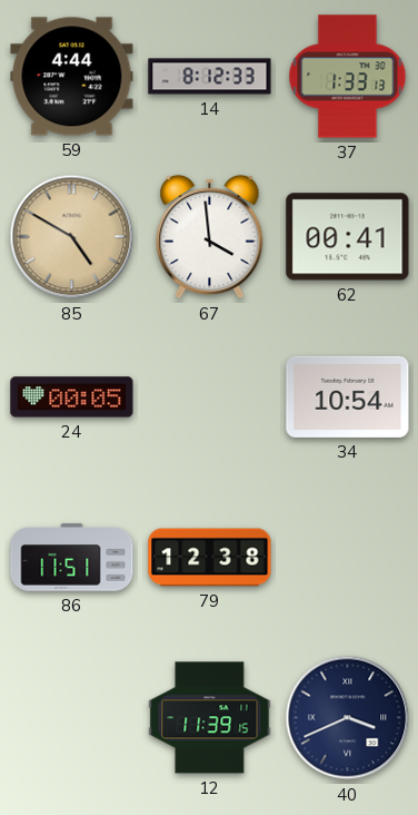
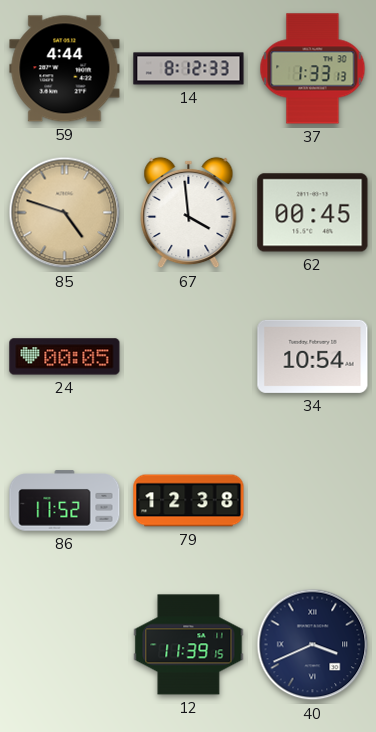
85: 4:50 -> 4:48
62: 00:41 -> 00:45
86: 11:51 -> 11:52
